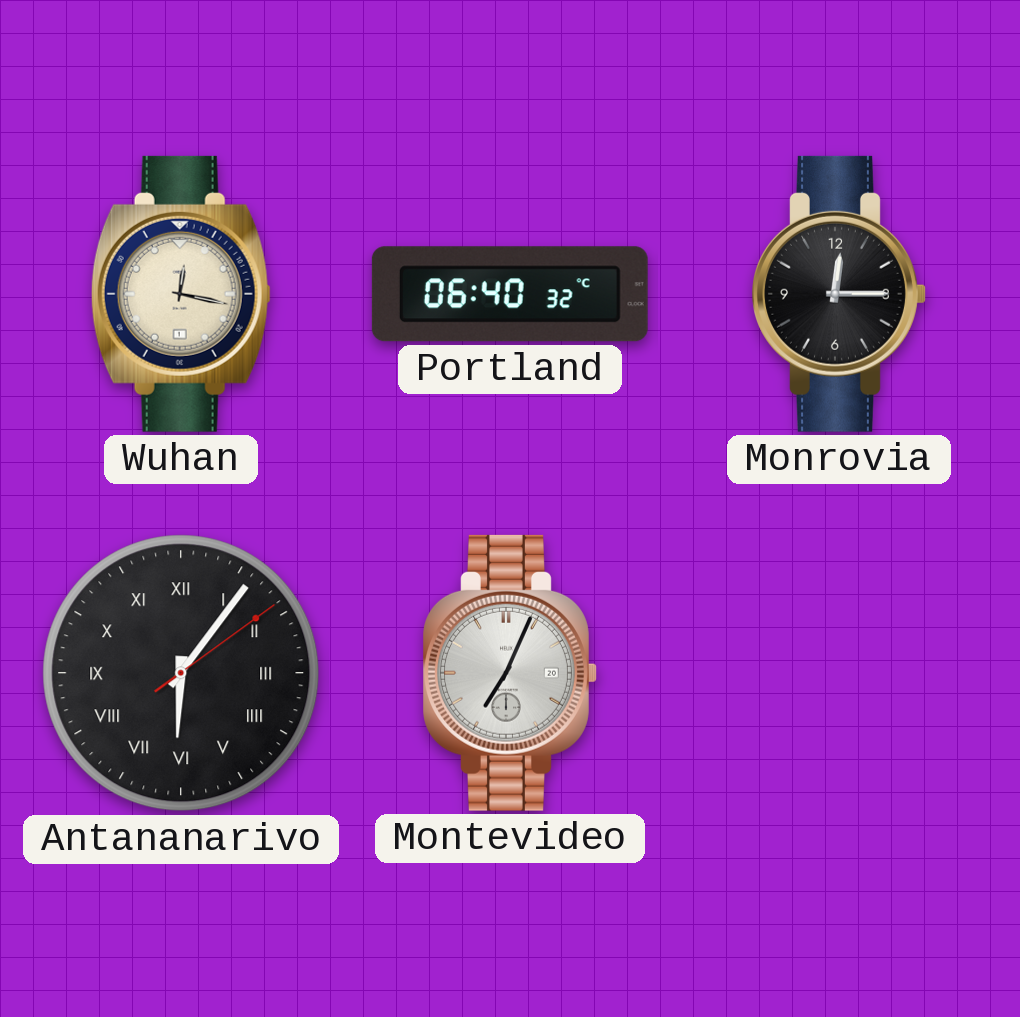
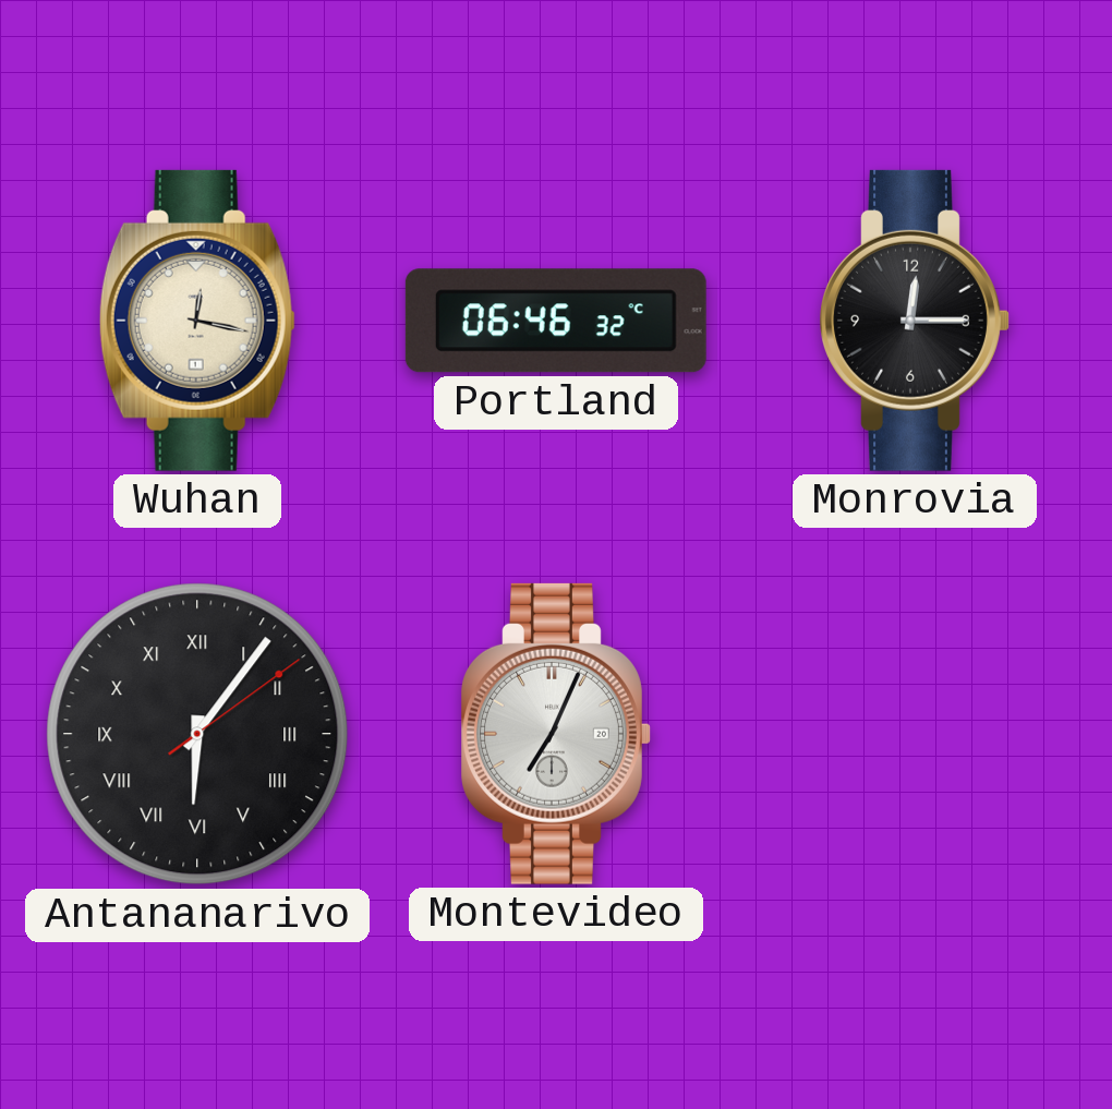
Portland: 06:40 -> 06:46
